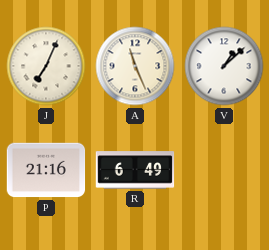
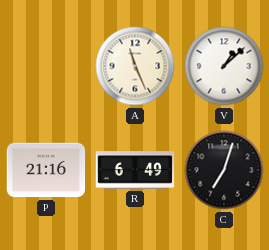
J: 7:04 -> none
C: none -> 7:03
